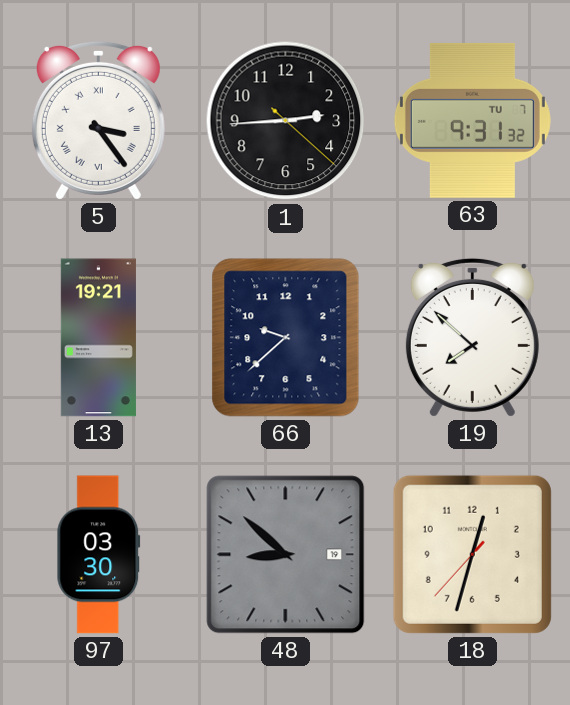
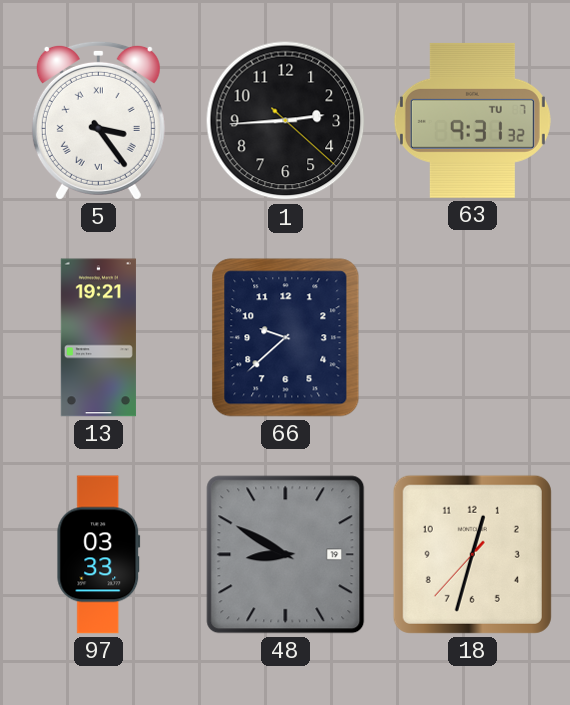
19: 7:52 -> none
97: 03:30 -> 03:33
48: 8:52 -> 8:50
